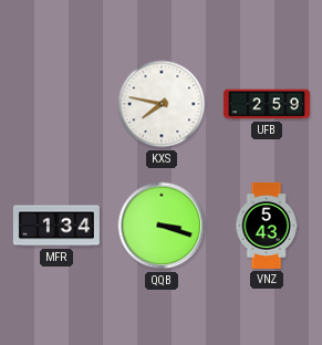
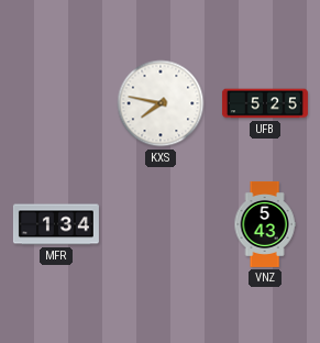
UFB: 2:59 -> 5:25
QQB: 3:18 -> none
